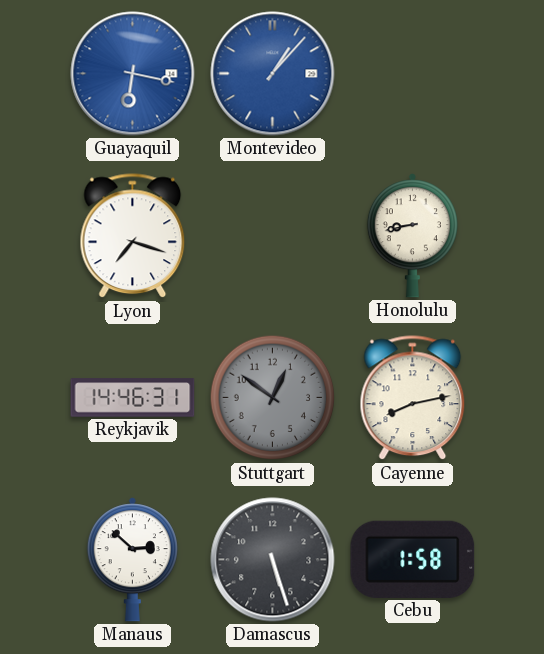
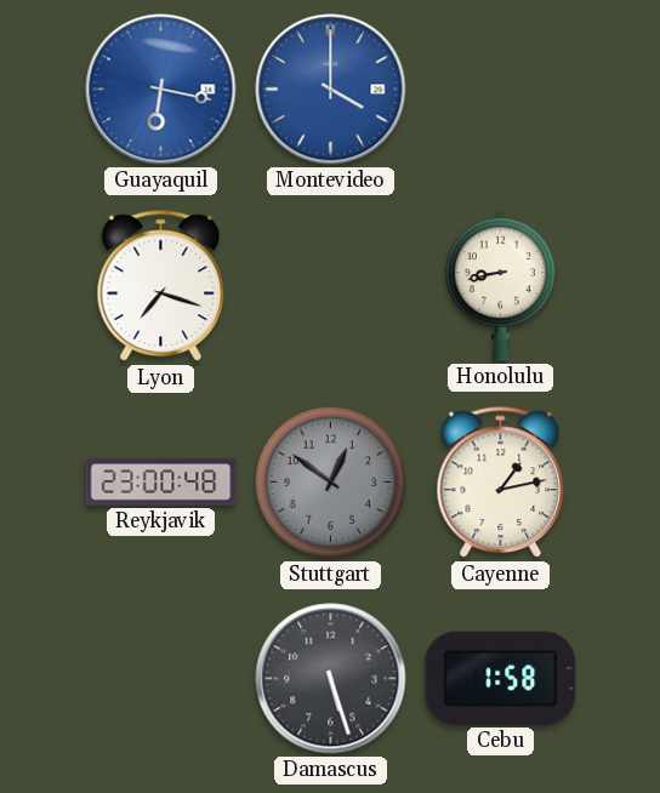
Montevideo: 1:07 -> 4:00
Reykjavik: 14:46 -> 23:00
Cayenne: 8:13 -> 1:13
Manaus: 2:52 -> none
